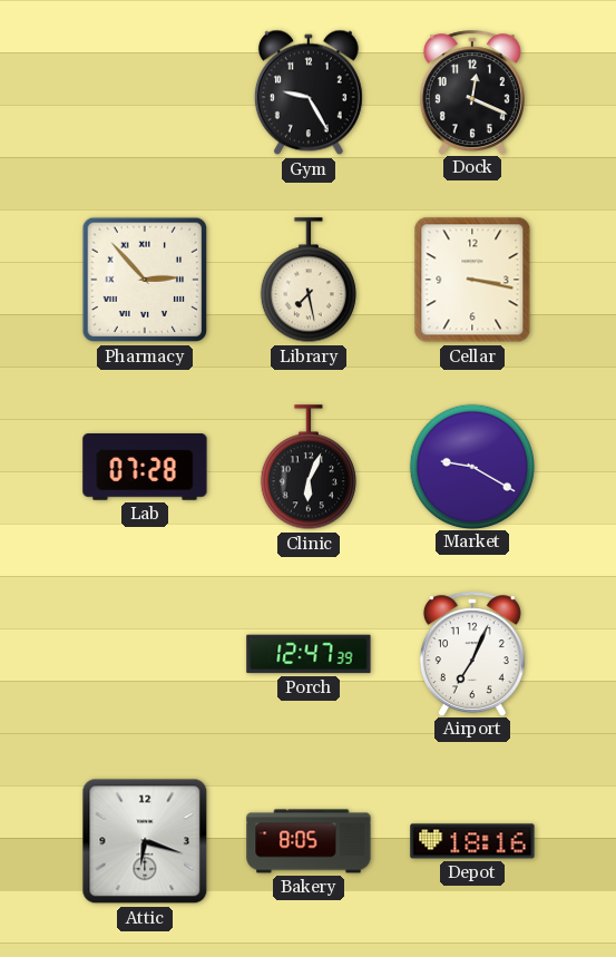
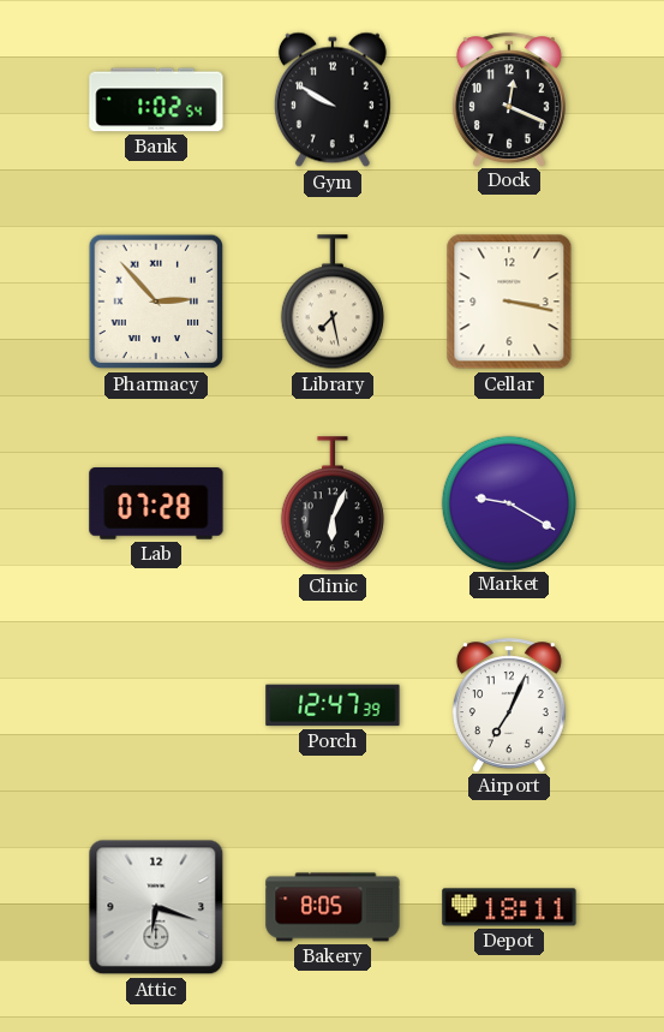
Bank: none -> 1:02
Gym: 9:25 -> 9:50
Depot: 18:16 -> 18:11
